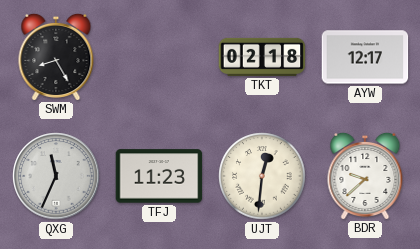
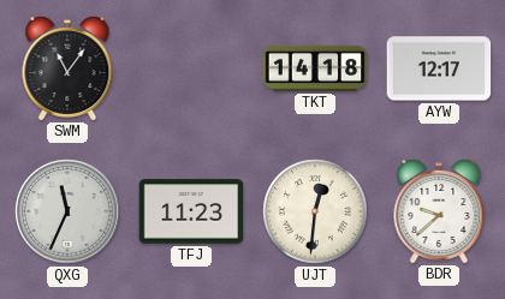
SWM: 8:25 -> 11:06
TKT: 02:18 -> 14:18
